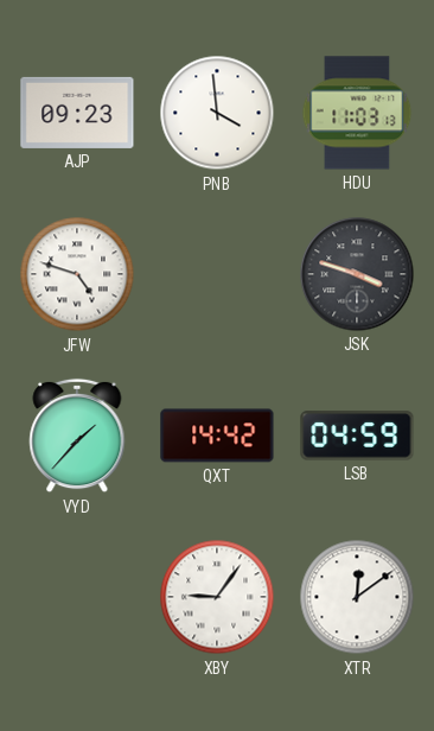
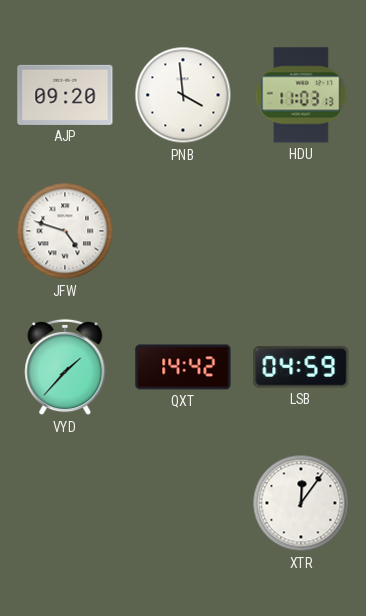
AJP: 09:23 -> 09:20
JSK: 3:48 -> none
XBY: 9:06 -> none
XTR: 12:09 -> 12:06
